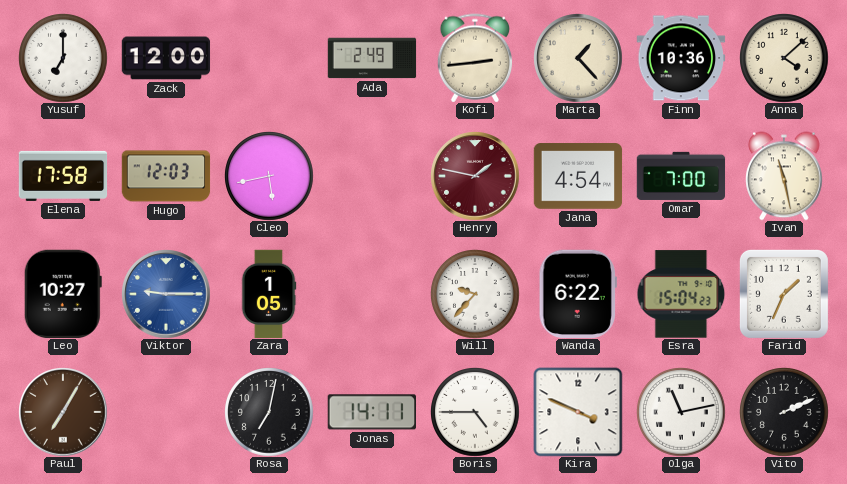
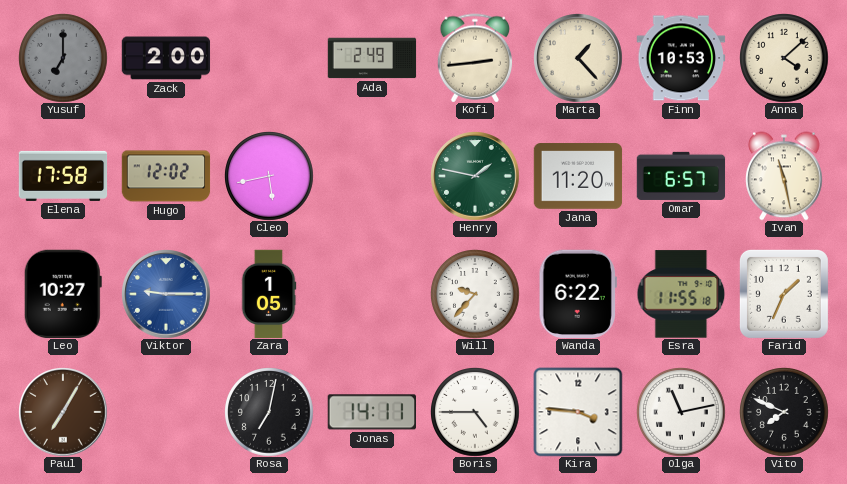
Yusuf dial: white -> grey
Zack: 12:00 -> 2:00
Finn: 10:36 -> 10:53
Hugo: 12:03 -> 12:02
Henry dial: burgundy -> green
Jana: 4:54 -> 11:20
Omar: 7:00 -> 6:57
Esra: 15:04 -> 11:55
Kira: 3:49 -> 3:46
Vito: 2:11 -> 7:49
